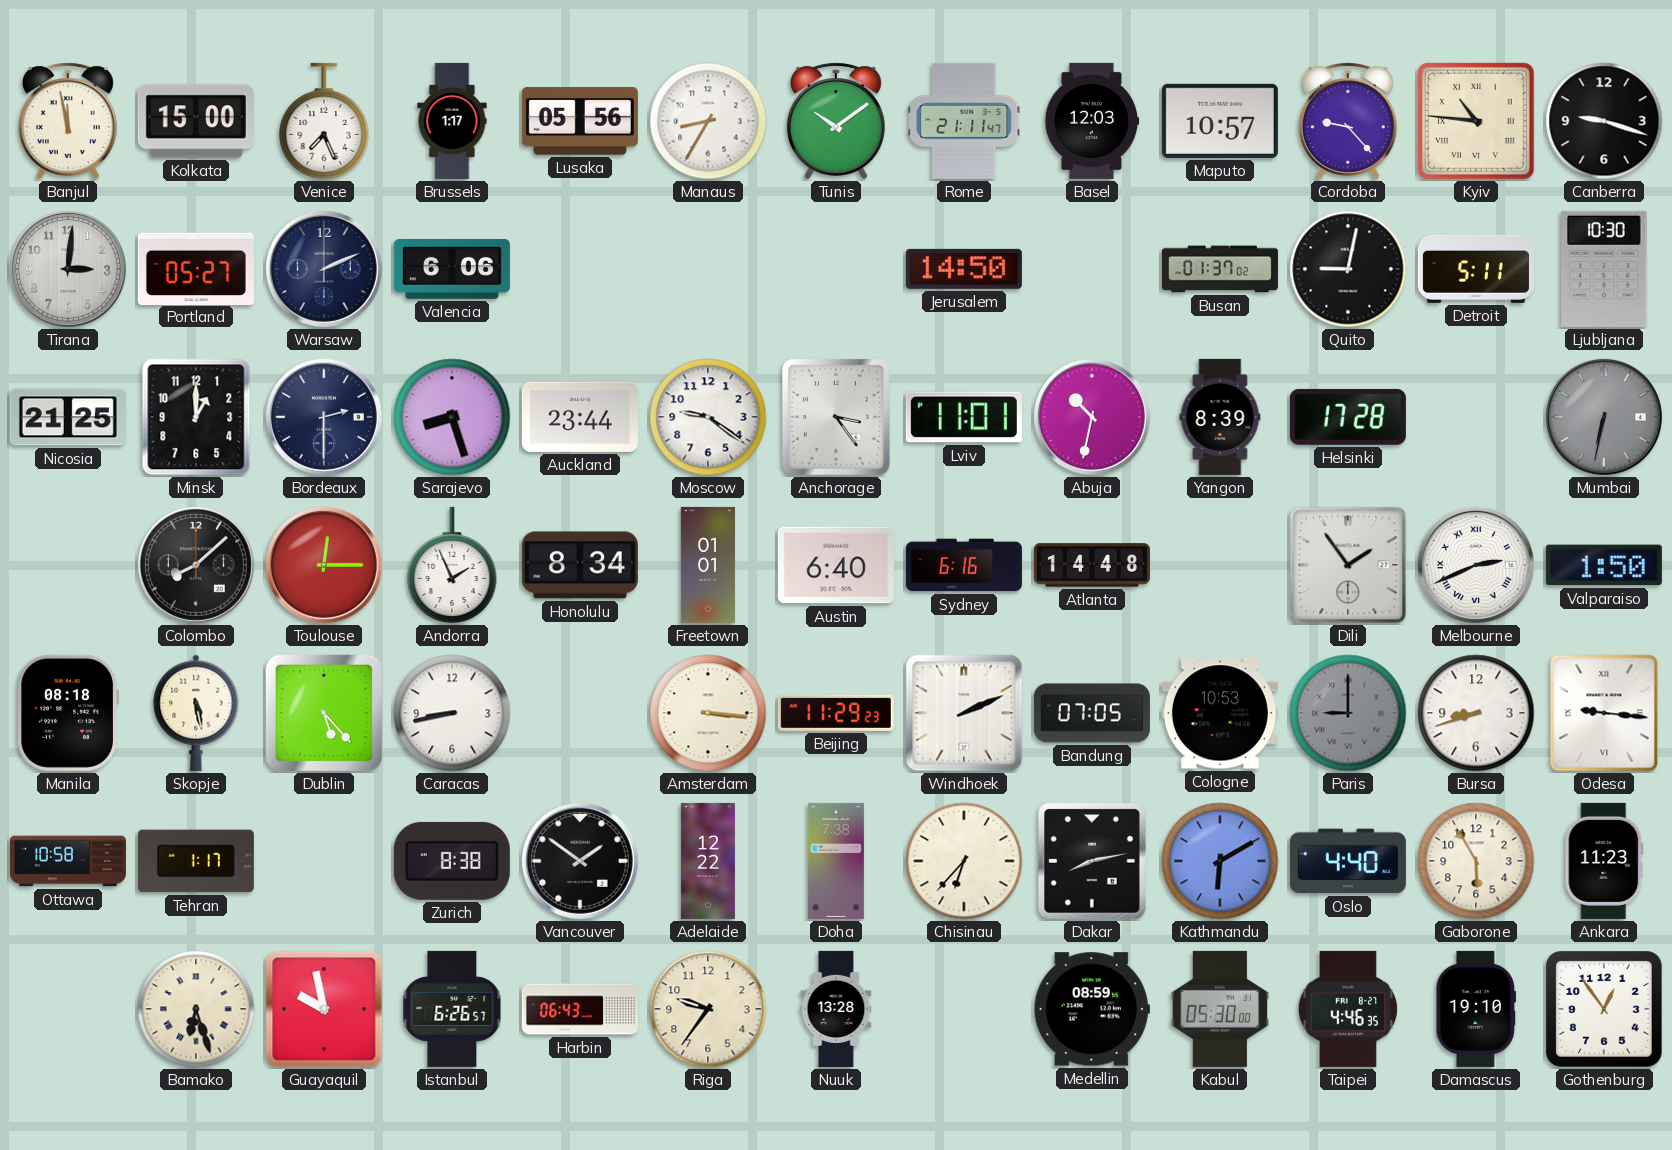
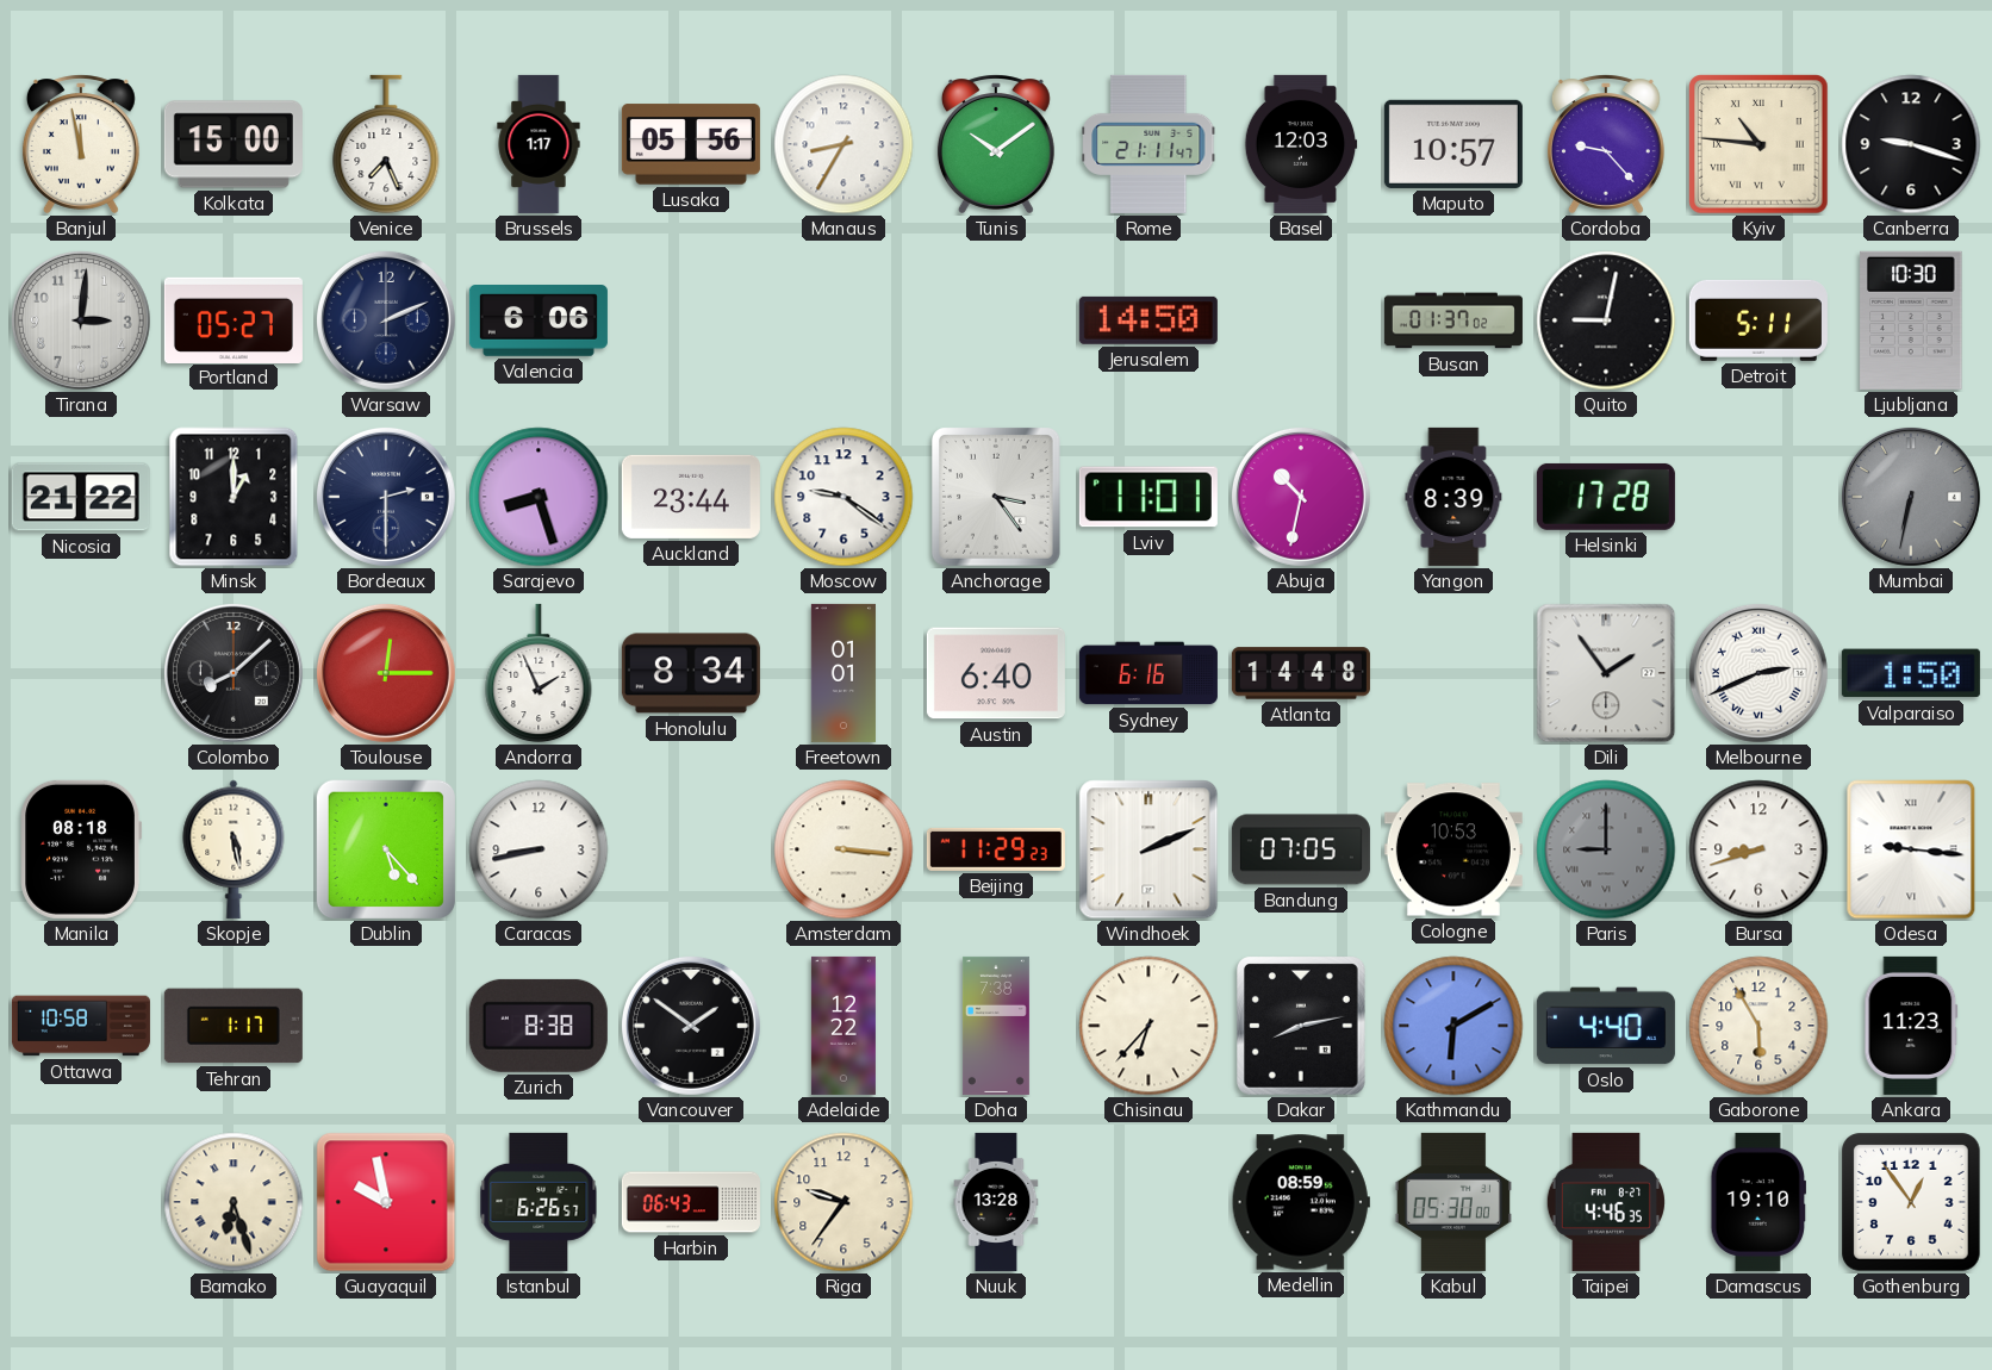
Nicosia: 21:25 -> 21:22
